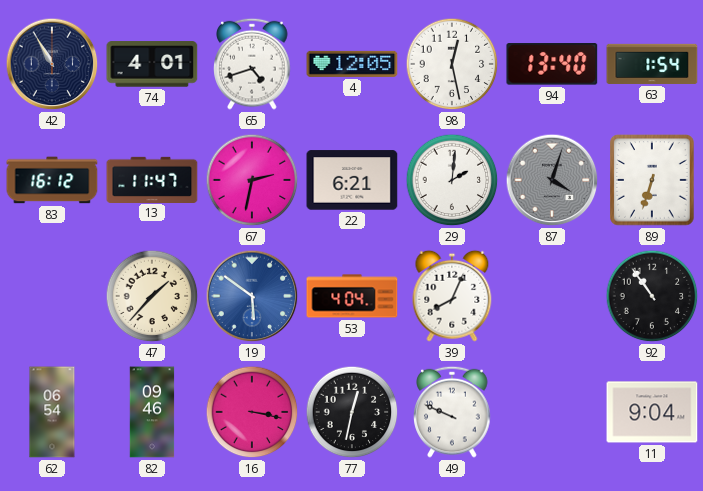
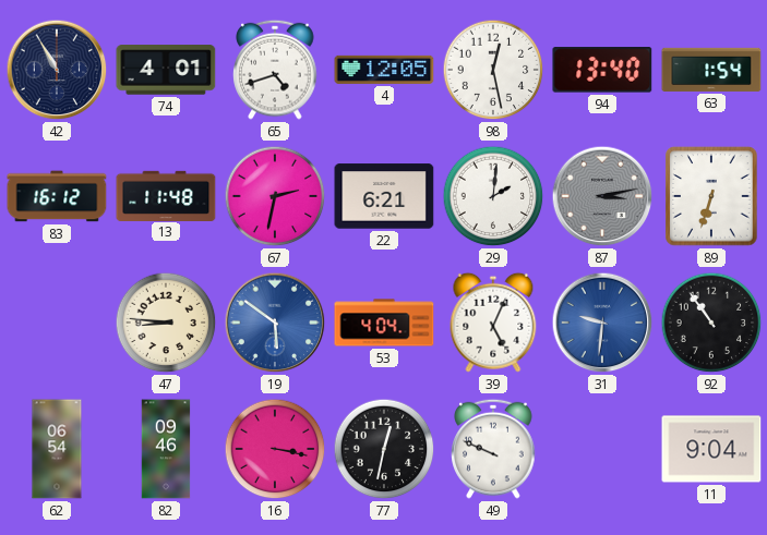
13: 11:47 -> 11:48
87: 4:03 -> 3:13
47: 1:37 -> 8:46
39: 8:04 -> 5:04
31: none -> 9:31
